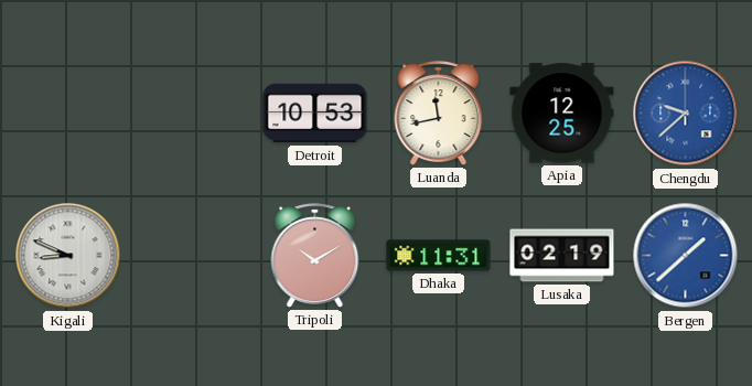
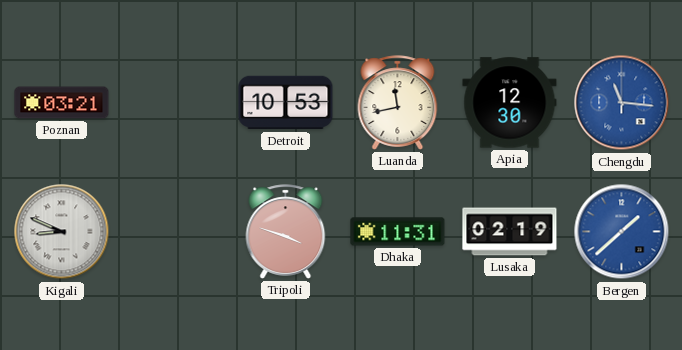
Poznan: none -> 03:21
Apia: 12:25 -> 12:30
Chengdu: 9:38 -> 11:16
Tripoli: 10:10 -> 3:48
